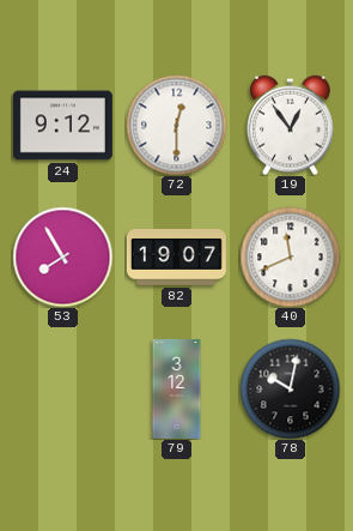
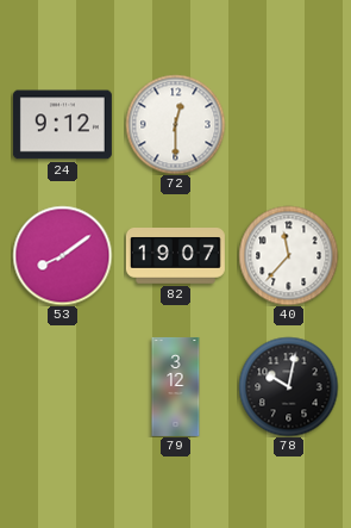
19: 12:54 -> none
53: 7:55 -> 8:09
40: 11:41 -> 11:37
